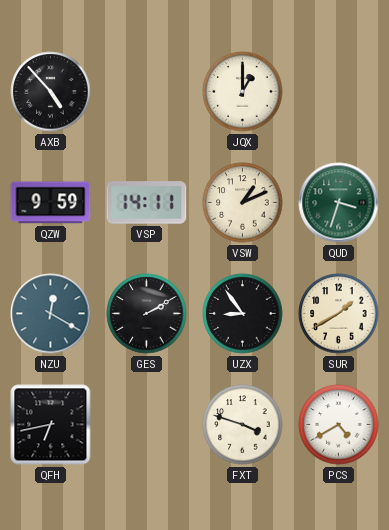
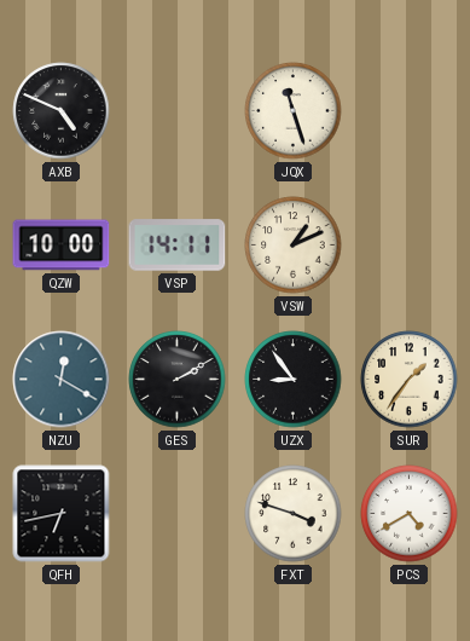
AXB: 4:53 -> 4:49
JQX: 1:00 -> 11:27
QZW: 9:59 -> 10:00
QUD: 3:33 -> none
SUR: 1:40 -> 1:36
